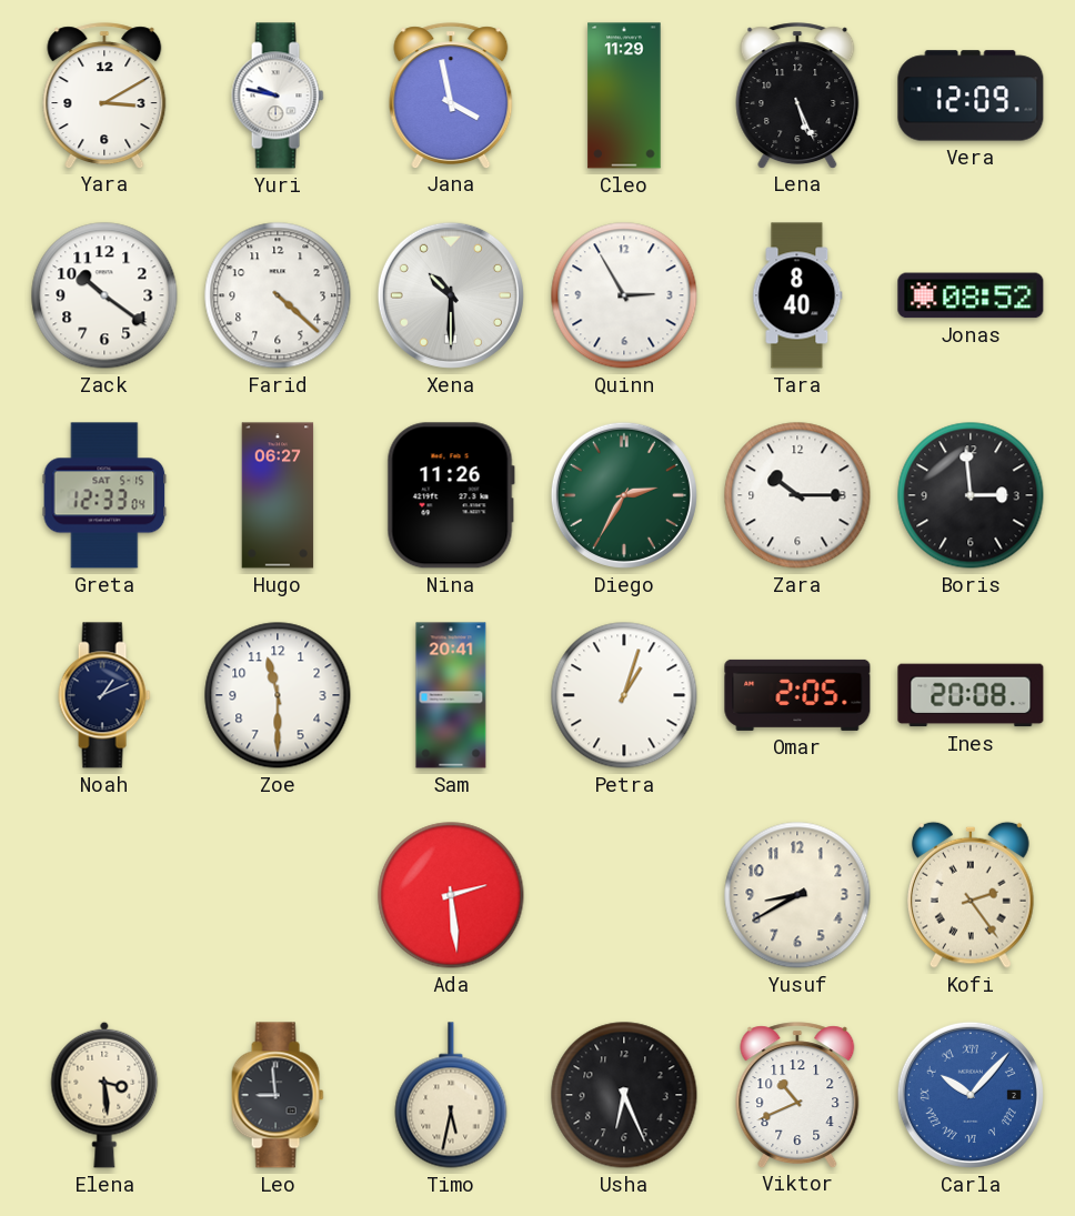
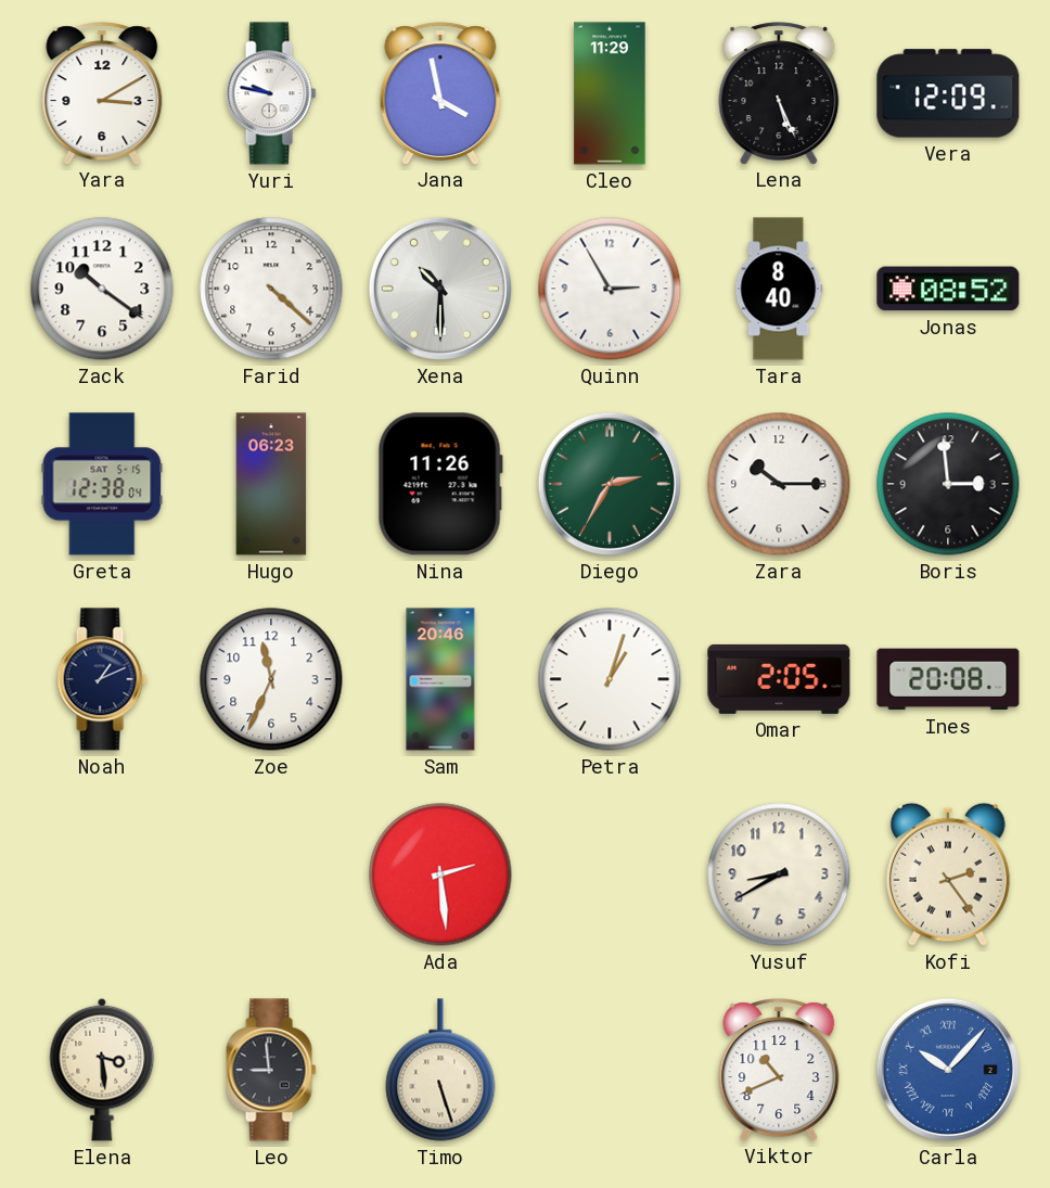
Greta: 12:33 -> 12:38
Hugo: 06:27 -> 06:23
Zoe: 11:30 -> 11:34
Sam: 20:41 -> 20:46
Timo: 5:32 -> 5:27
Usha: 6:26 -> none
